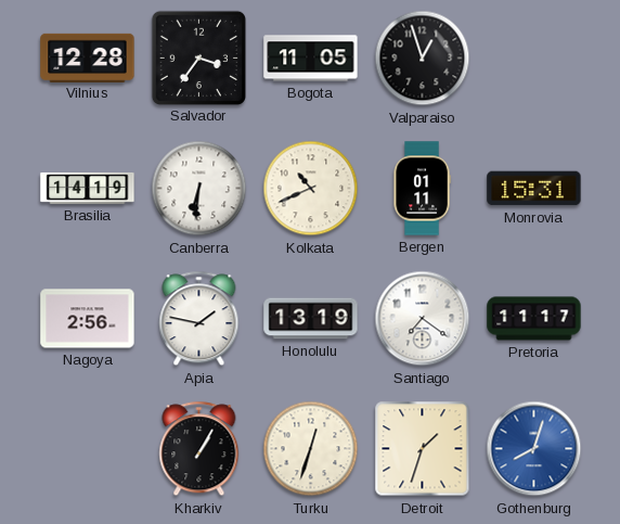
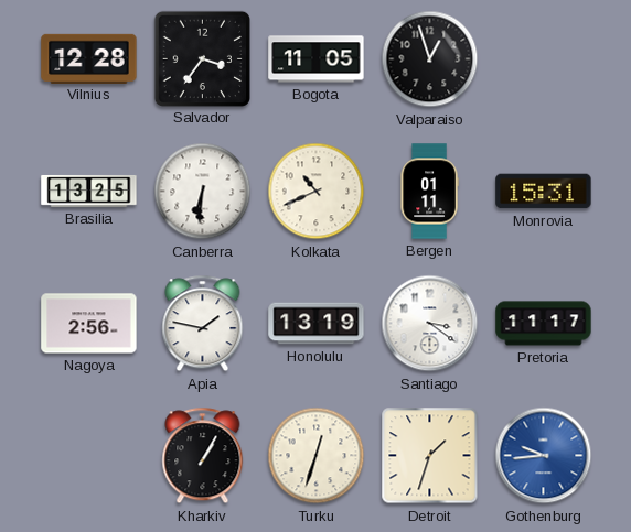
Brasilia: 14:19 -> 13:25
Santiago: 7:21 -> 3:21
Gothenburg: 8:03 -> 9:44
